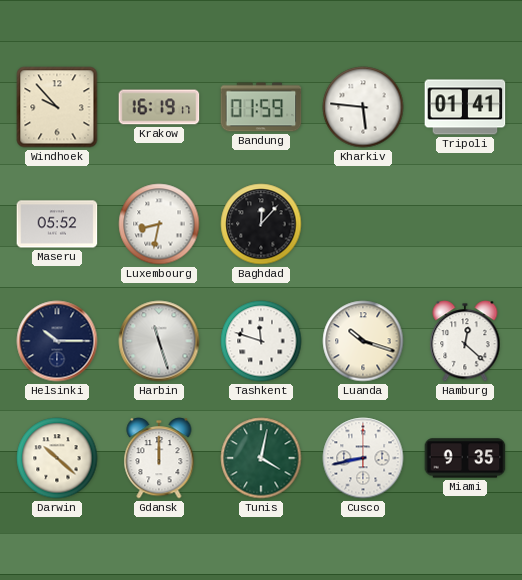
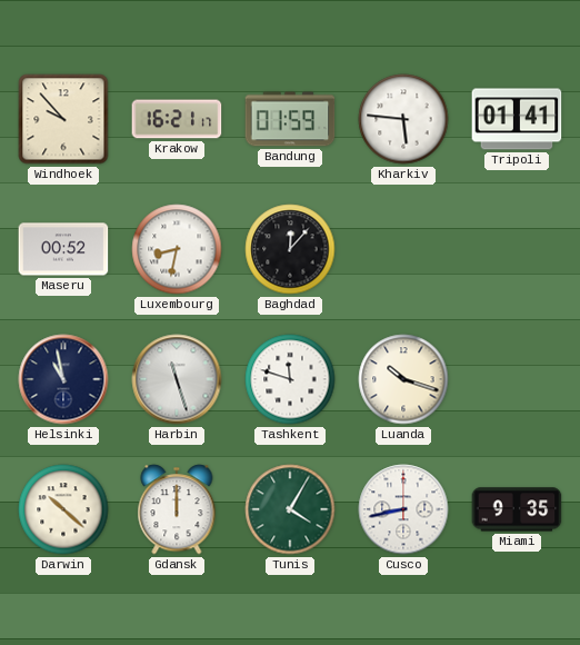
Krakow: 16:19 -> 16:21
Maseru: 05:52 -> 00:52
Helsinki: 10:15 -> 10:58
Hamburg: 12:22 -> none
Tunis: 4:02 -> 4:05
